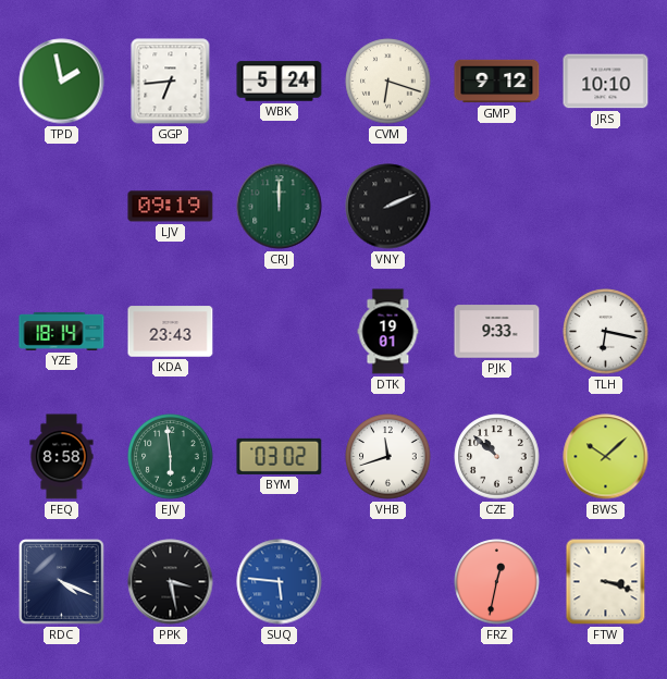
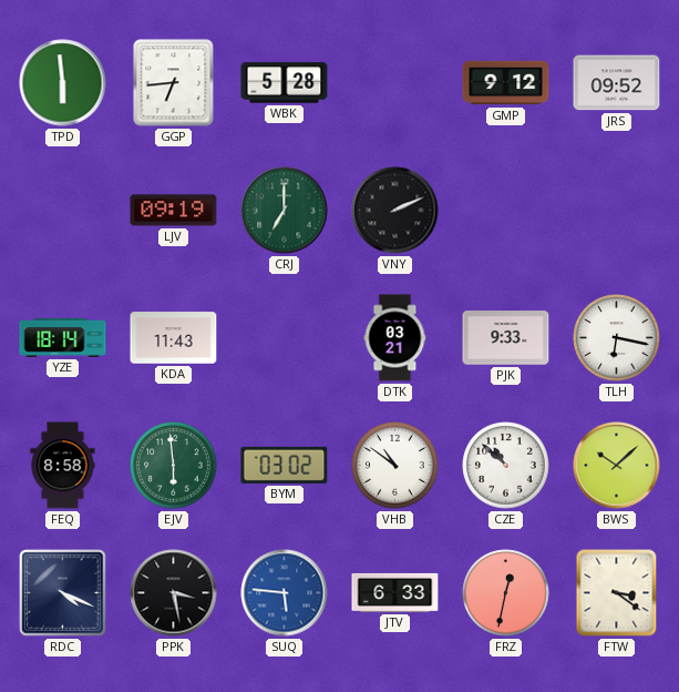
TPD: 1:58 -> 5:59
WBK: 5:24 -> 5:28
CVM: 6:18 -> none
JRS: 10:10 -> 09:52
CRJ: 12:00 -> 7:00
KDA: 23:43 -> 11:43
DTK: 19:01 -> 03:21
VHB: 11:42 -> 10:51
JTV: none -> 6:33
FTW: 3:18 -> 3:21
